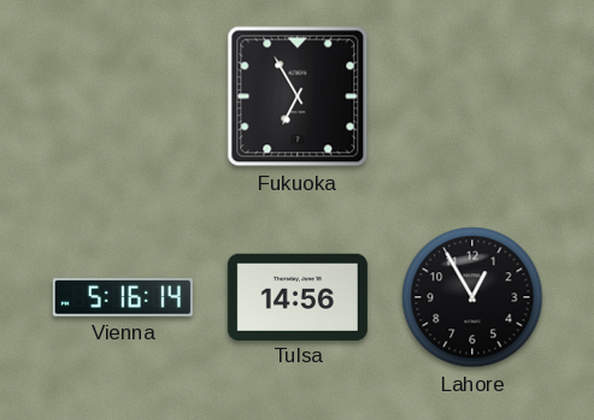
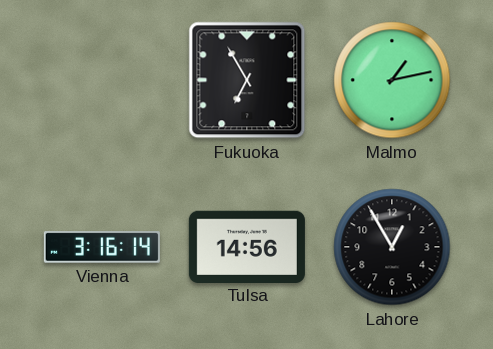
Malmo: none -> 1:13
Vienna: 5:16 -> 3:16
